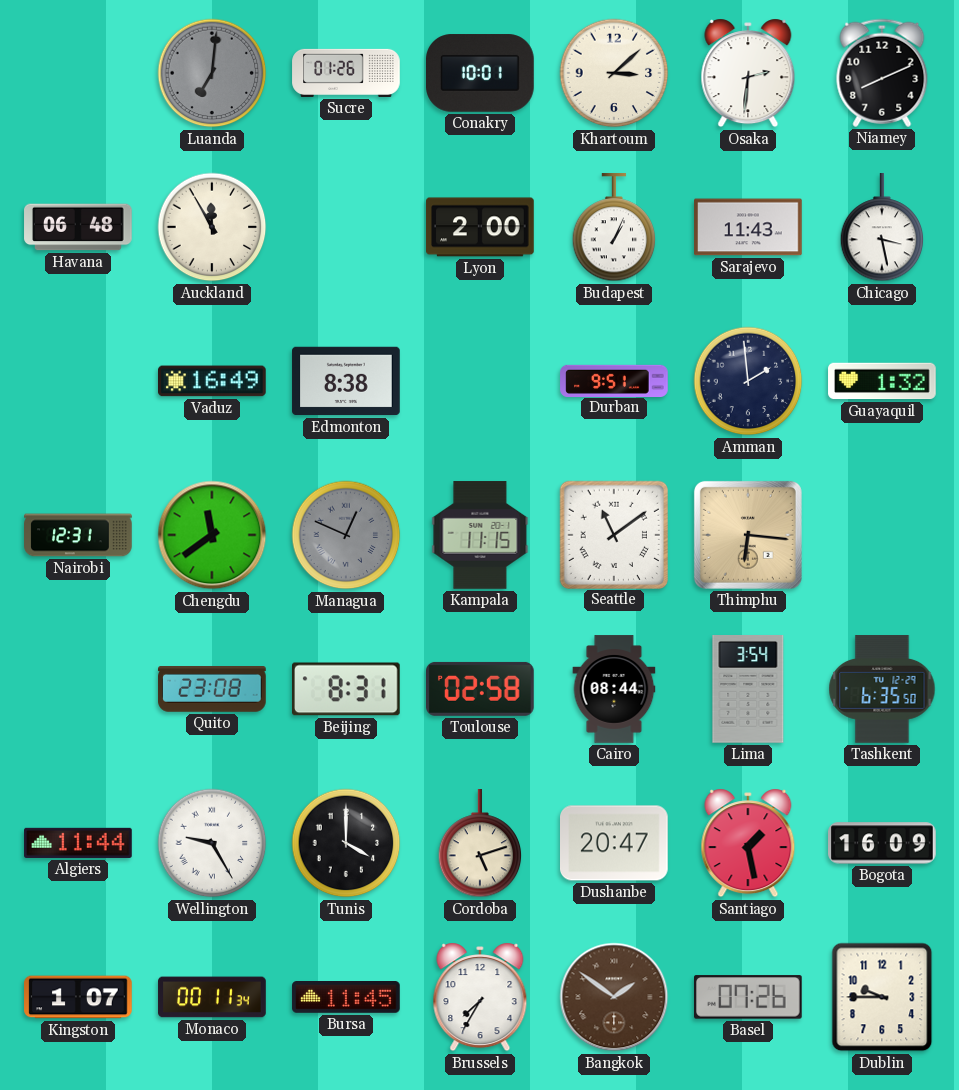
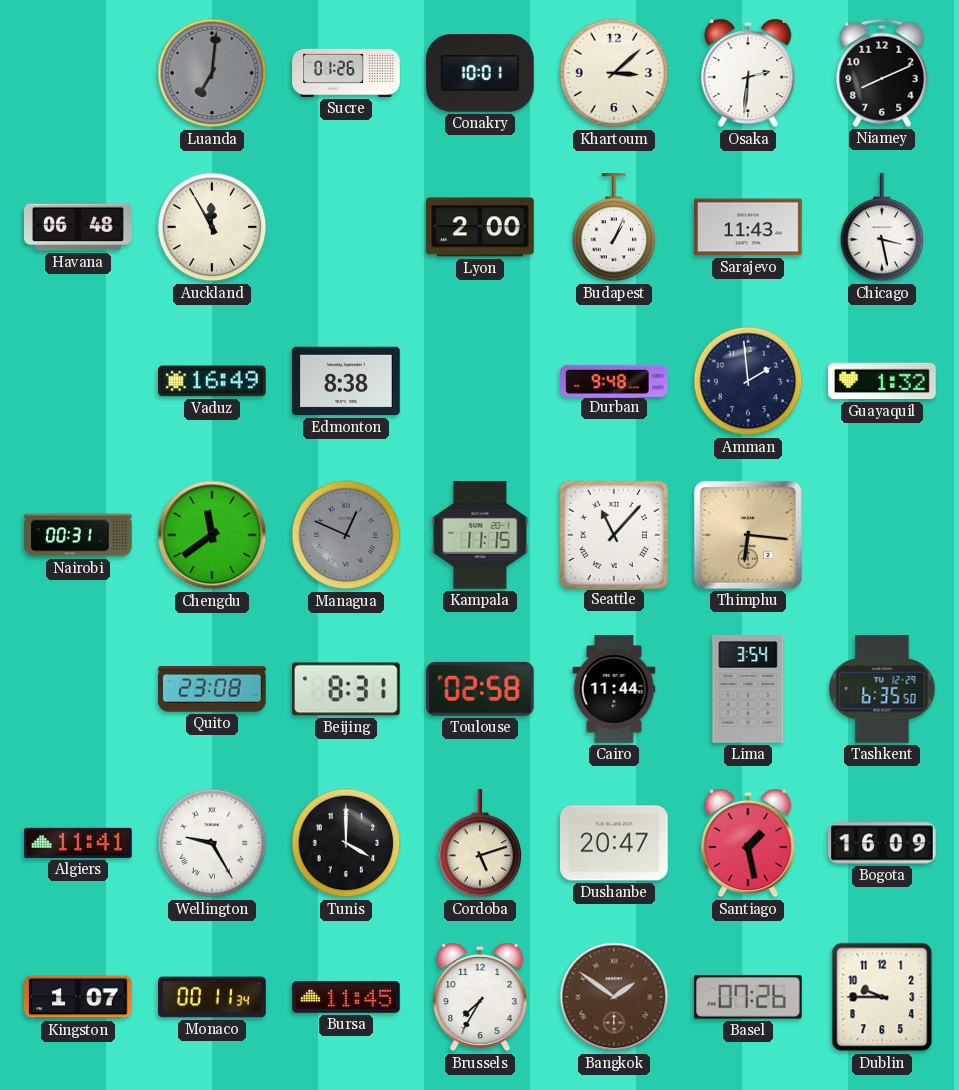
Durban: 9:51 -> 9:48
Nairobi: 12:31 -> 00:31
Seattle: 11:09 -> 11:07
Cairo: 08:44 -> 11:44
Algiers: 11:44 -> 11:41
